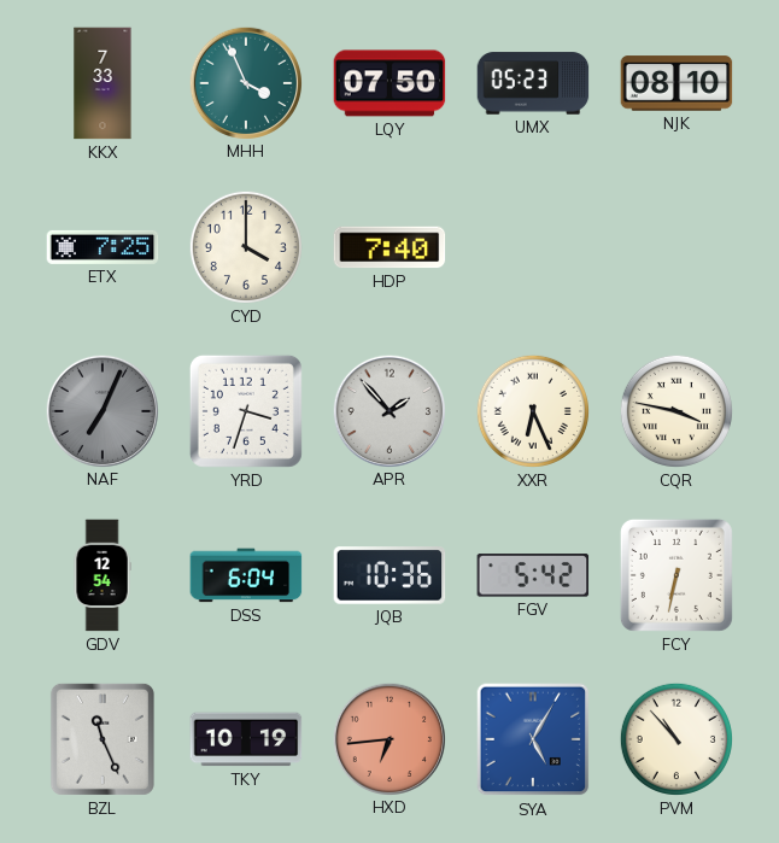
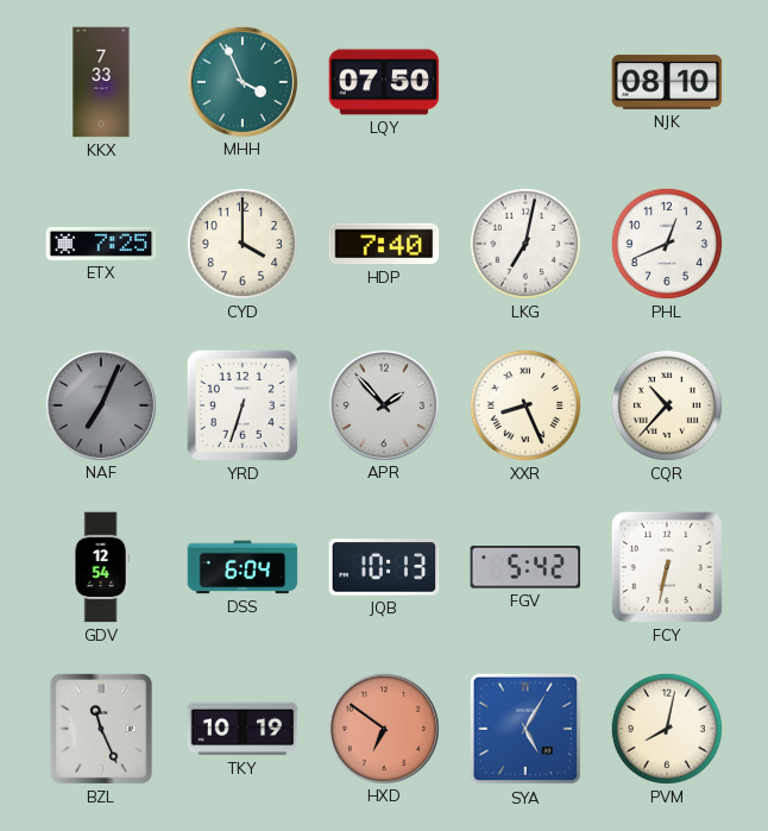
UMX: 05:23 -> none
LKG: none -> 7:02
PHL: none -> 12:41
YRD: 3:33 -> 6:33
XXR: 6:26 -> 8:26
CQR: 3:47 -> 10:37
JQB: 10:36 -> 10:13
HXD: 6:44 -> 6:51
PVM: 10:53 -> 8:02
